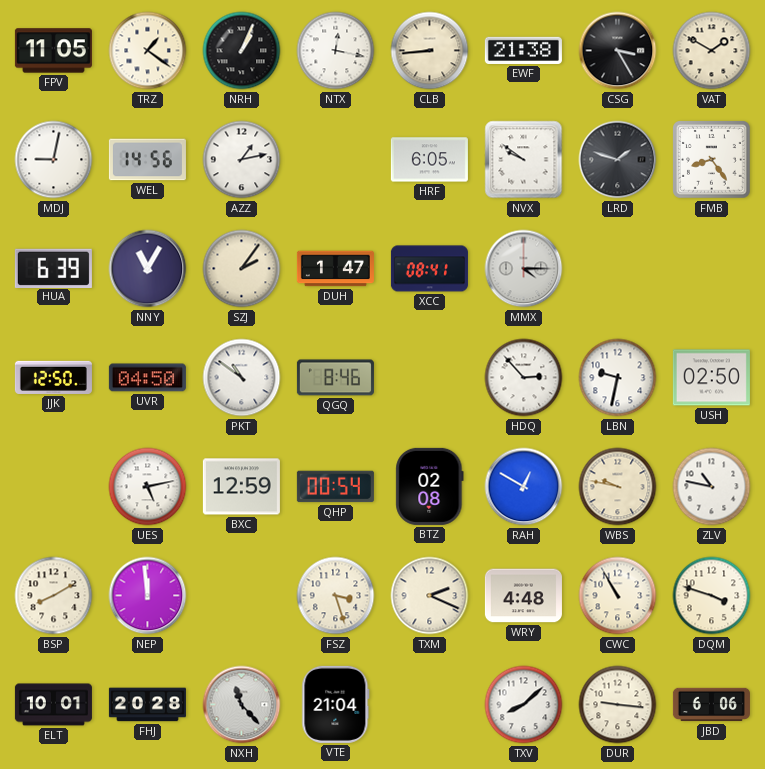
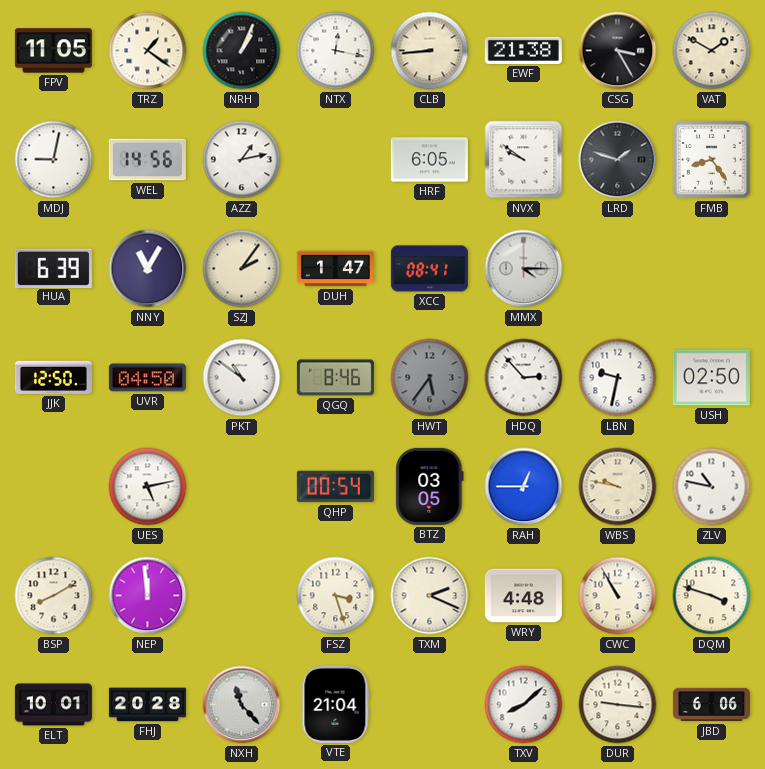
HWT: none -> 5:36
BXC: 12:59 -> none
BTZ: 02:08 -> 03:05
RAH: 12:50 -> 12:45
